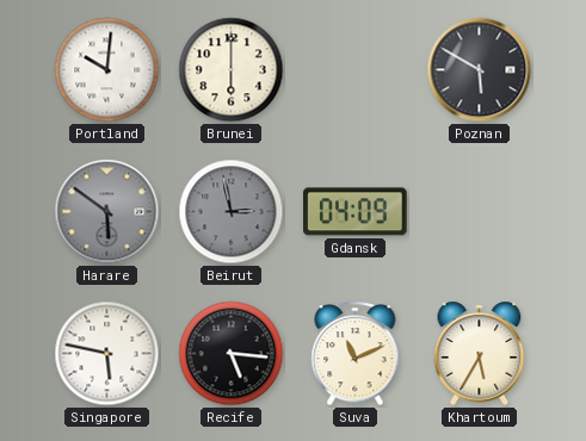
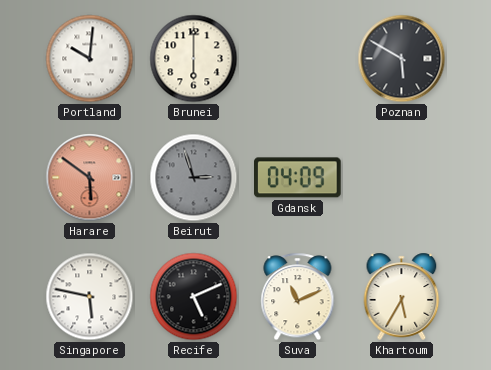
Harare dial: grey -> salmon
Beirut: 2:58 -> 2:57
Recife: 5:16 -> 5:11
